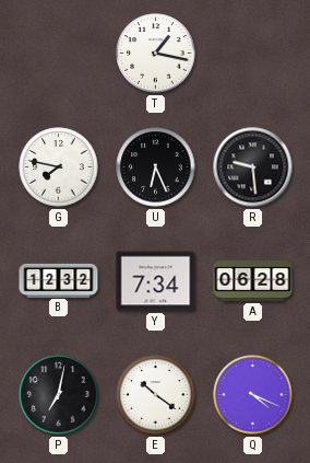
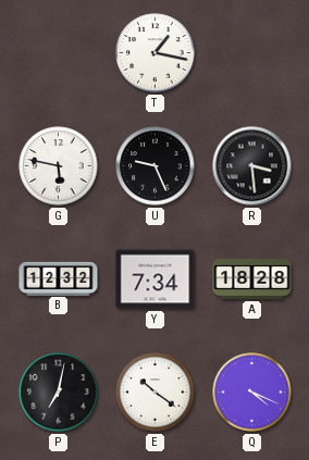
G: 7:47 -> 5:47
U: 6:26 -> 9:26
R: 9:29 -> 3:29
A: 06:28 -> 18:28
